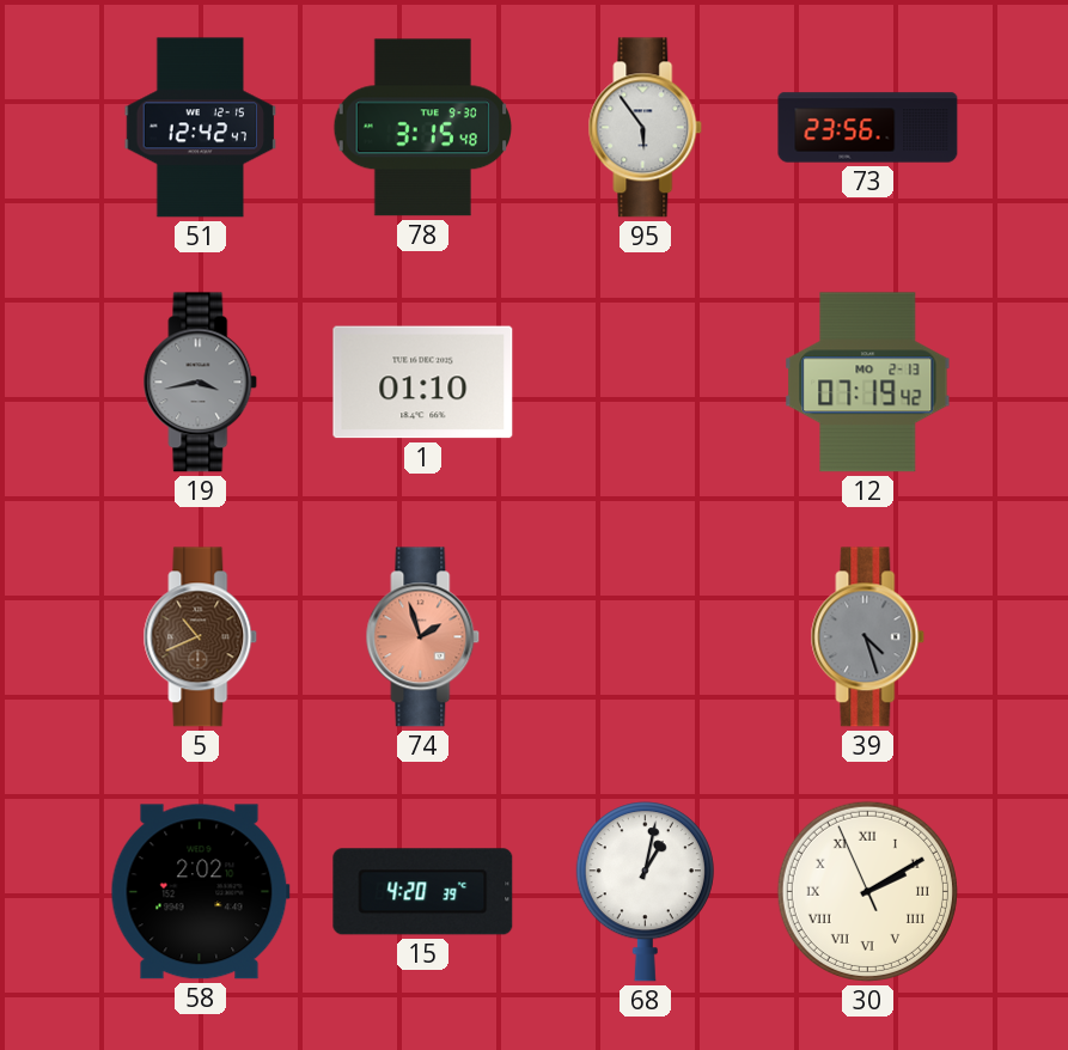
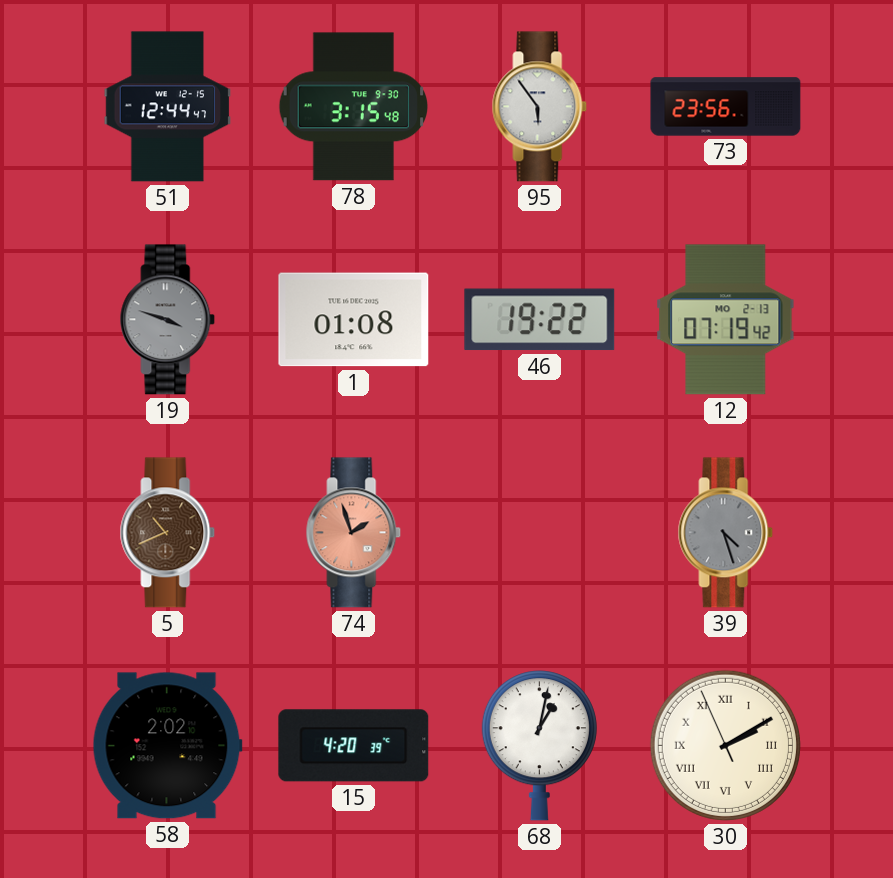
51: 12:42 -> 12:44
19: 3:43 -> 3:48
1: 01:10 -> 01:08
46: none -> 19:22
